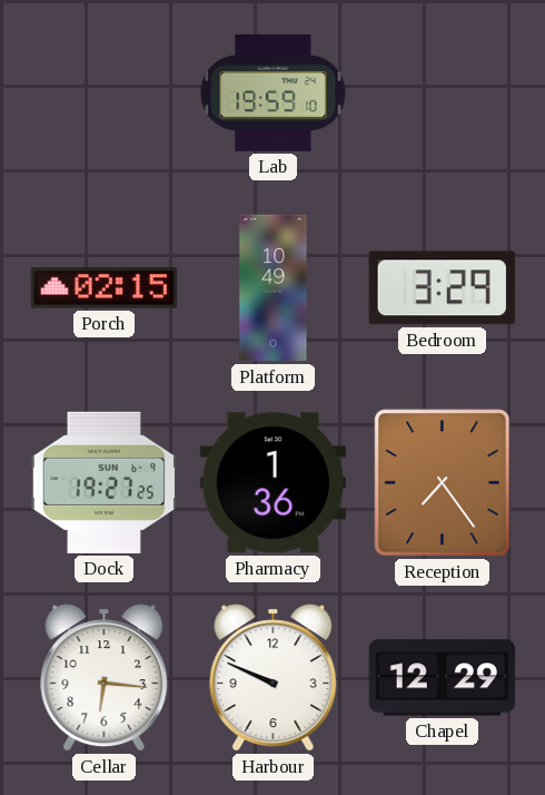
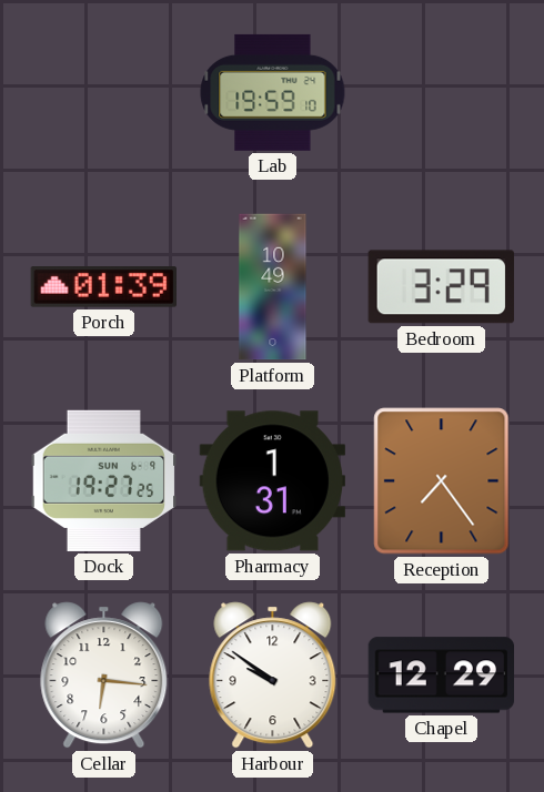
Porch: 02:15 -> 01:39
Pharmacy: 1:36 -> 1:31
Harbour: 9:49 -> 9:51
